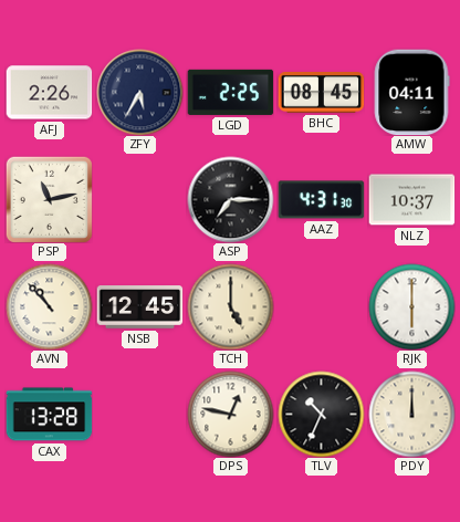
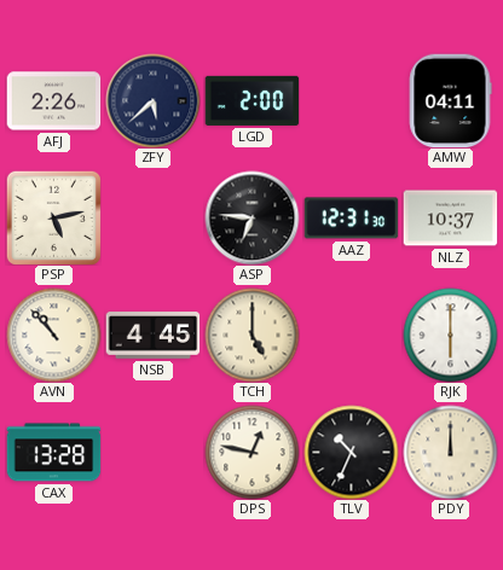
ZFY: 5:35 -> 5:38
LGD: 2:25 -> 2:00
BHC: 08:45 -> none
PSP: 11:13 -> 5:13
ASP: 7:15 -> 6:46
AAZ: 4:31 -> 12:31
NSB: 12:45 -> 4:45
